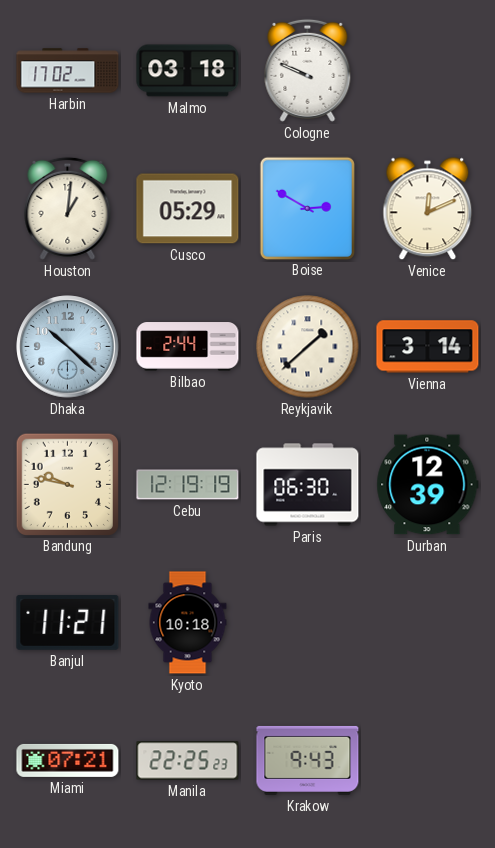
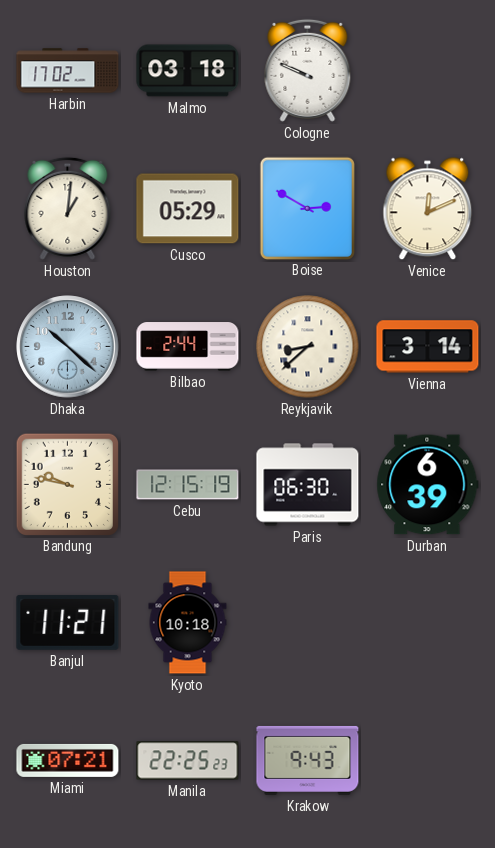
Reykjavik: 1:38 -> 8:38
Cebu: 12:19 -> 12:15
Durban: 12:39 -> 6:39
